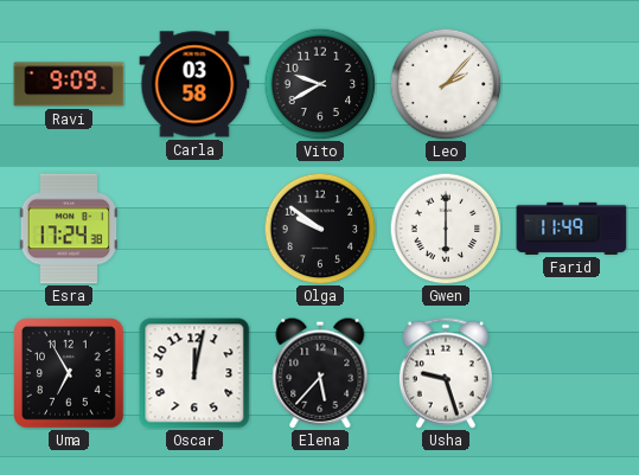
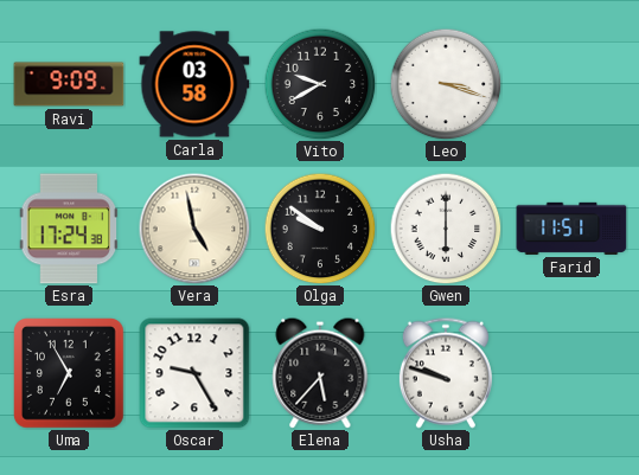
Leo: 2:07 -> 3:18
Vera: none -> 4:58
Farid: 11:49 -> 11:51
Oscar: 12:02 -> 9:25
Usha: 9:27 -> 9:48
